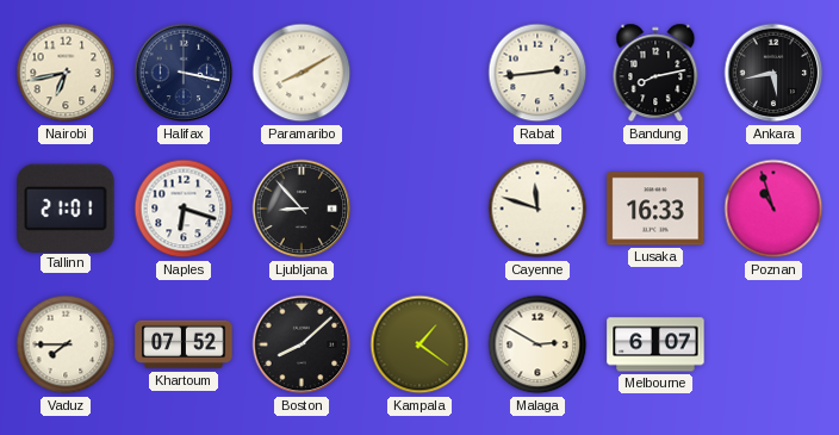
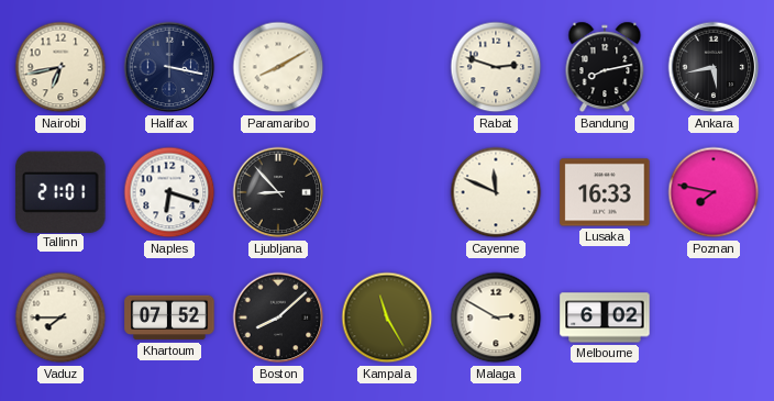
Rabat: 2:44 -> 2:48
Cayenne: 11:48 -> 11:49
Poznan: 10:57 -> 7:47
Kampala: 1:21 -> 11:25
Melbourne: 6:07 -> 6:02
